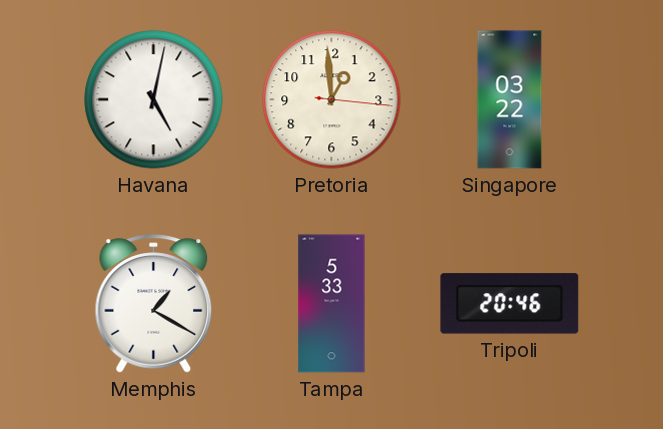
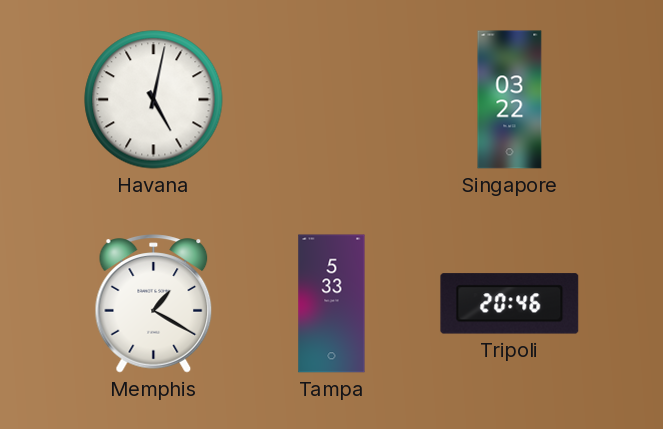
Pretoria: 12:59 -> none
